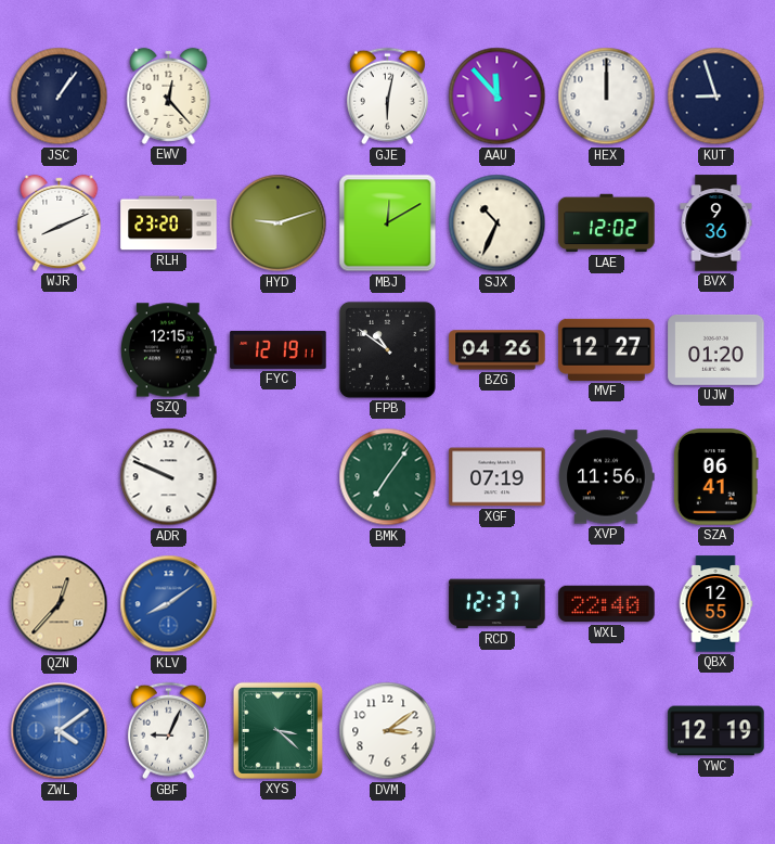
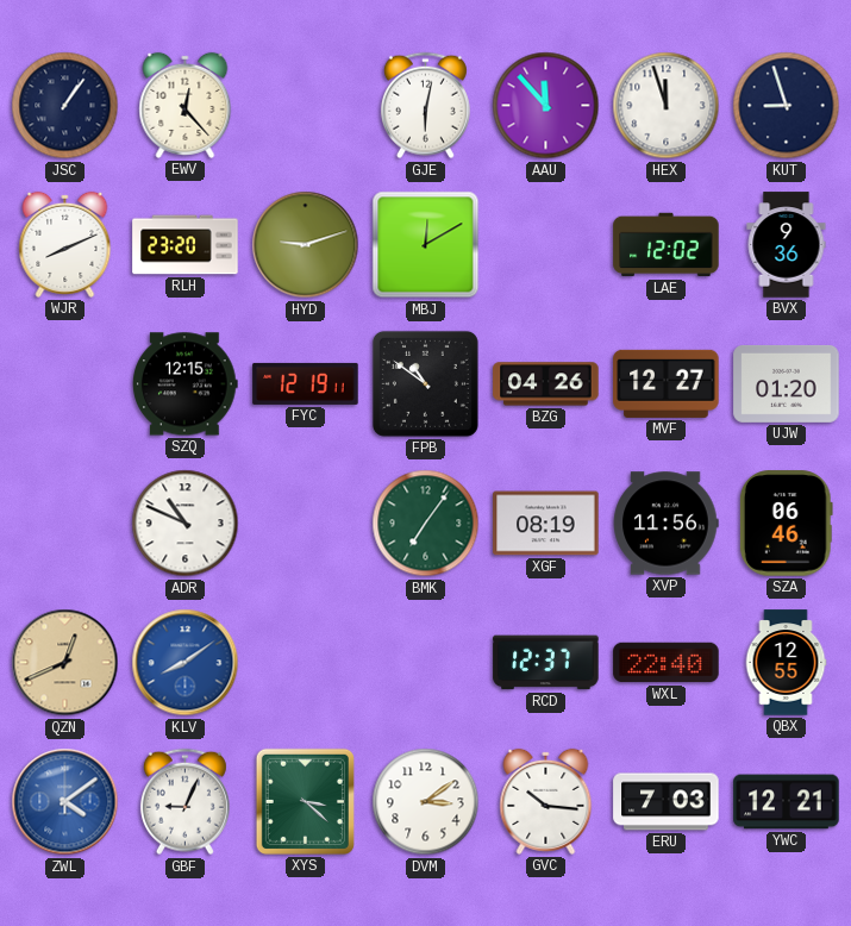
HEX: 12:00 -> 11:57
SJX: 10:34 -> none
ADR: 9:49 -> 10:49
XGF: 07:19 -> 08:19
SZA: 06:41 -> 06:46
QZN: 12:37 -> 12:41
GVC: none -> 10:16
ERU: none -> 7:03
YWC: 12:19 -> 12:21
